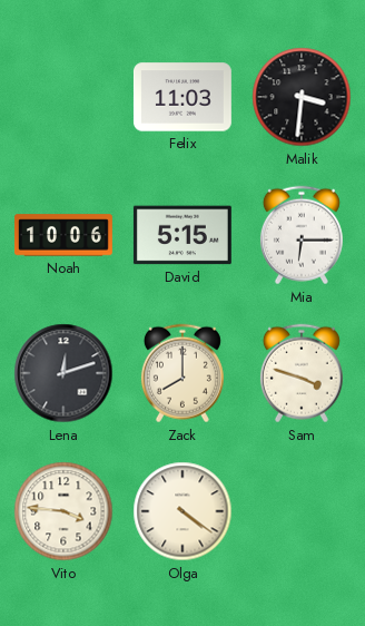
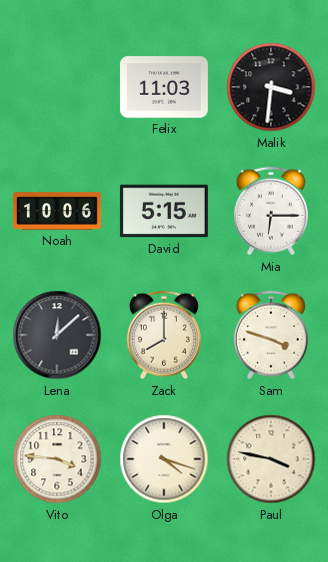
Lena: 12:12 -> 12:08
Olga: 4:21 -> 4:18
Paul: none -> 3:47
